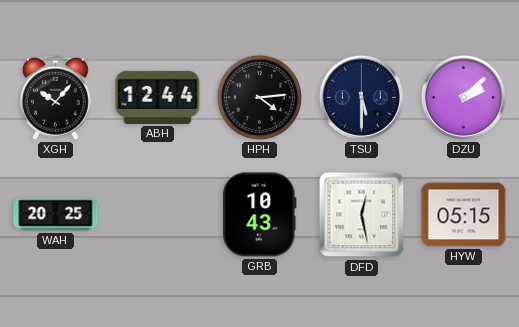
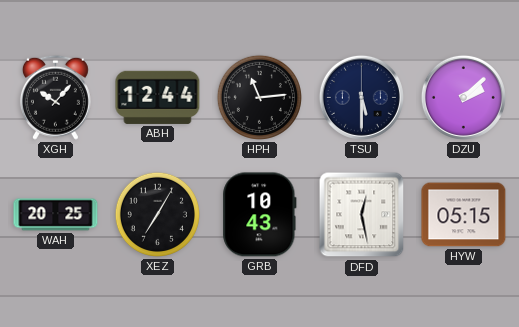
HPH: 4:14 -> 11:14
XEZ: none -> 7:05
